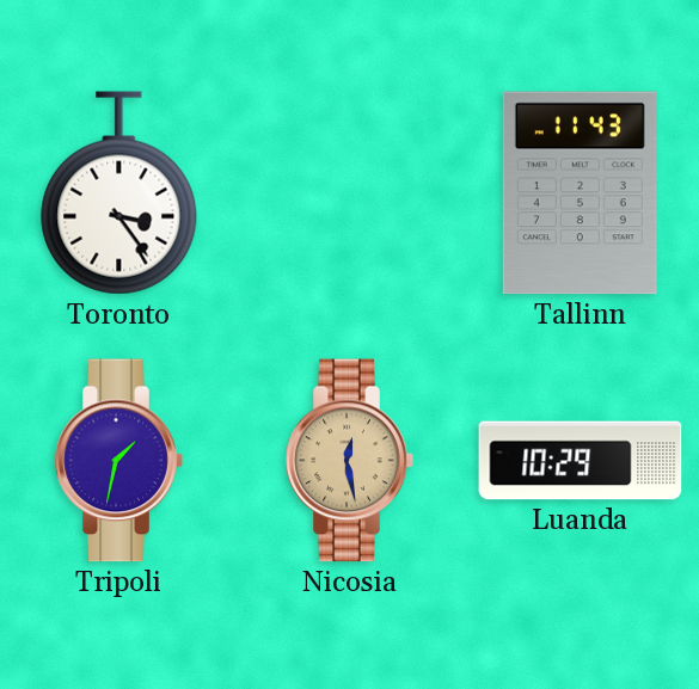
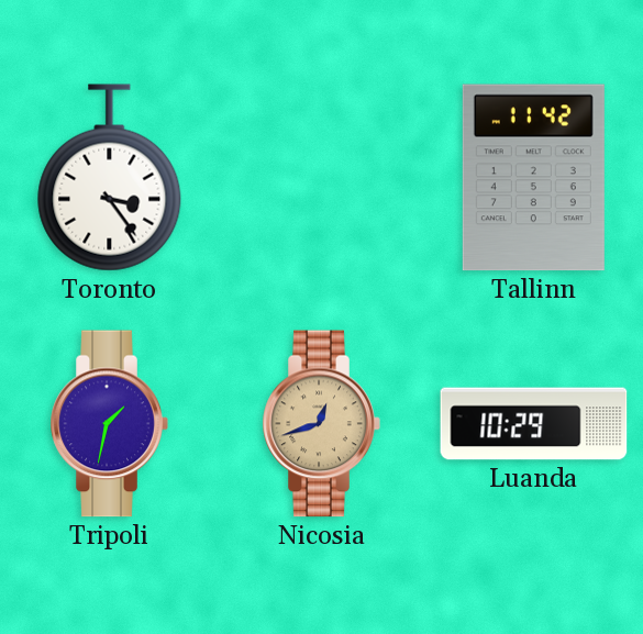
Tallinn: 11:43 -> 11:42
Nicosia: 12:28 -> 12:42
